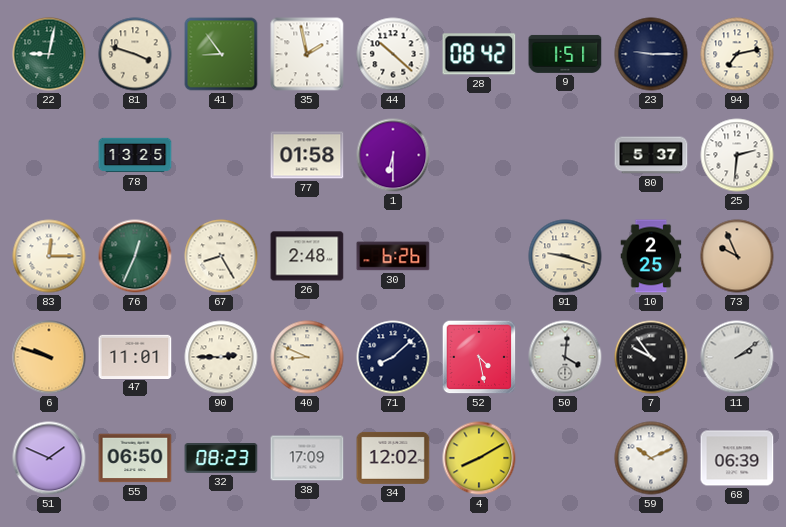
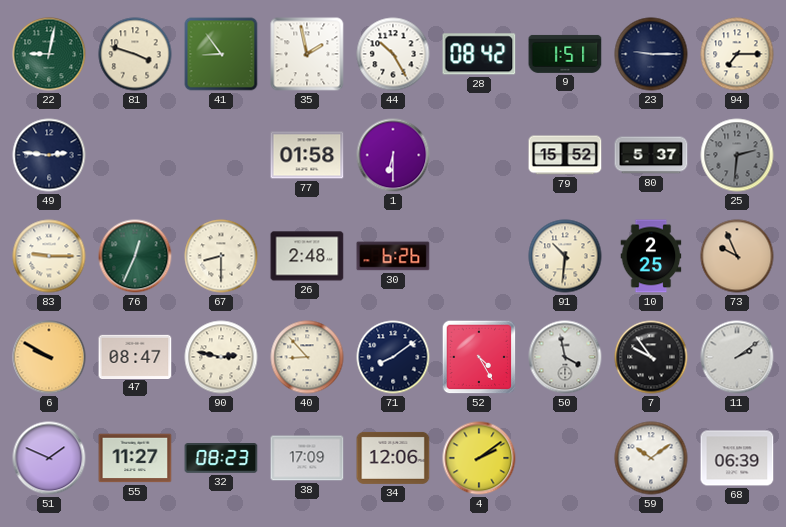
44: 10:22 -> 10:25
94: 7:13 -> 7:15
49: none -> 2:46
78: 13:25 -> none
79: none -> 15:52
25 dial: white -> grey
83: 12:15 -> 9:15
67: 8:25 -> 8:30
91: 9:18 -> 10:31
6: 9:48 -> 9:50
47: 11:01 -> 08:47
90: 2:45 -> 2:47
40: 8:49 -> 8:53
71: 8:08 -> 8:09
52: 4:28 -> 4:25
50: 4:01 -> 3:58
55: 06:50 -> 11:27
34: 12:02 -> 12:06
4: 8:10 -> 2:09
59: 10:11 -> 10:09
